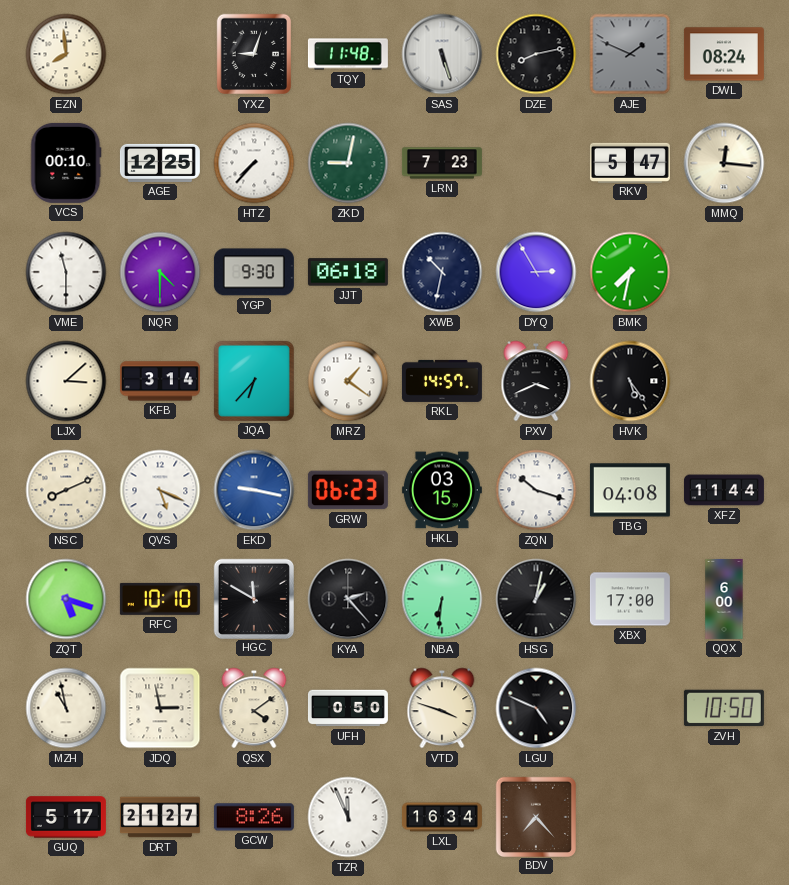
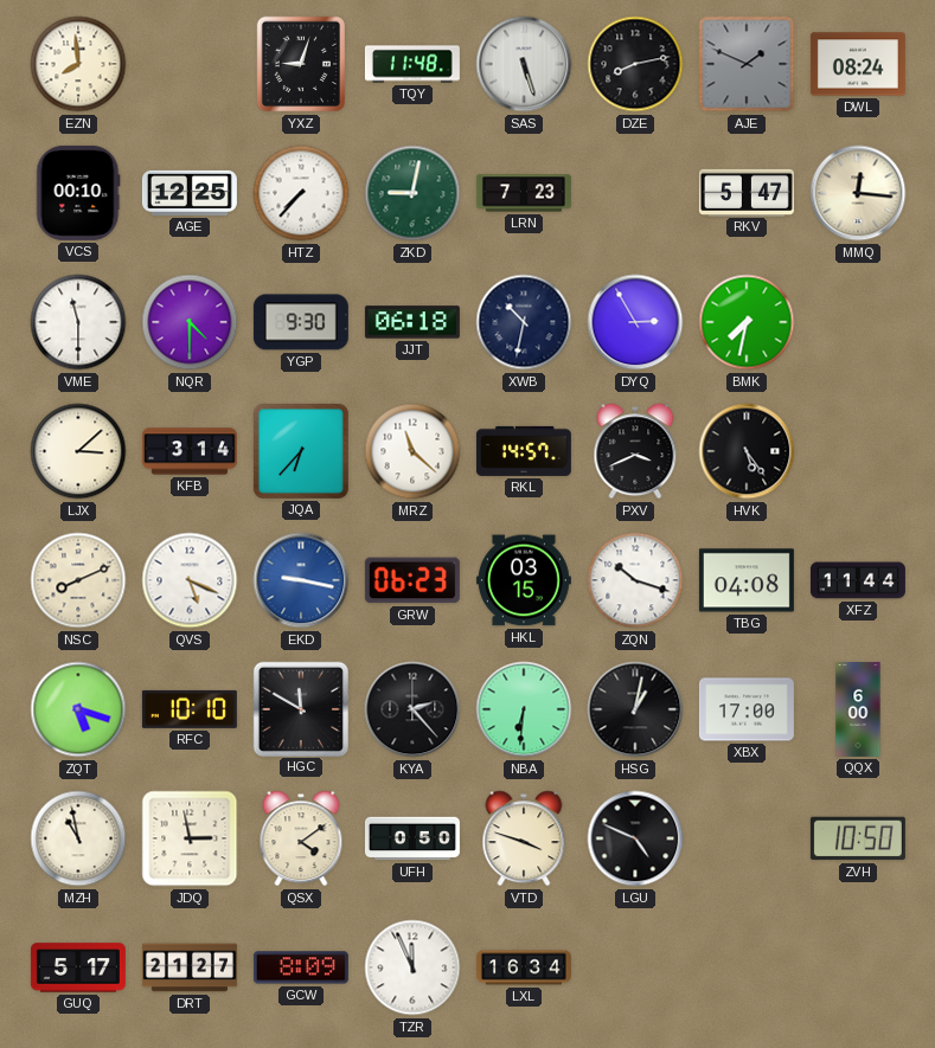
MRZ: 1:21 -> 11:22
GCW: 8:26 -> 8:09
BDV: 7:23 -> none
